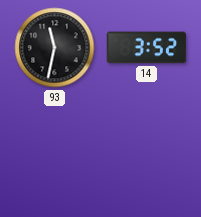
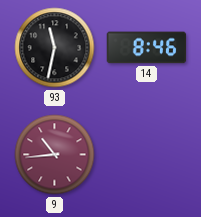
14: 3:52 -> 8:46
9: none -> 10:44
